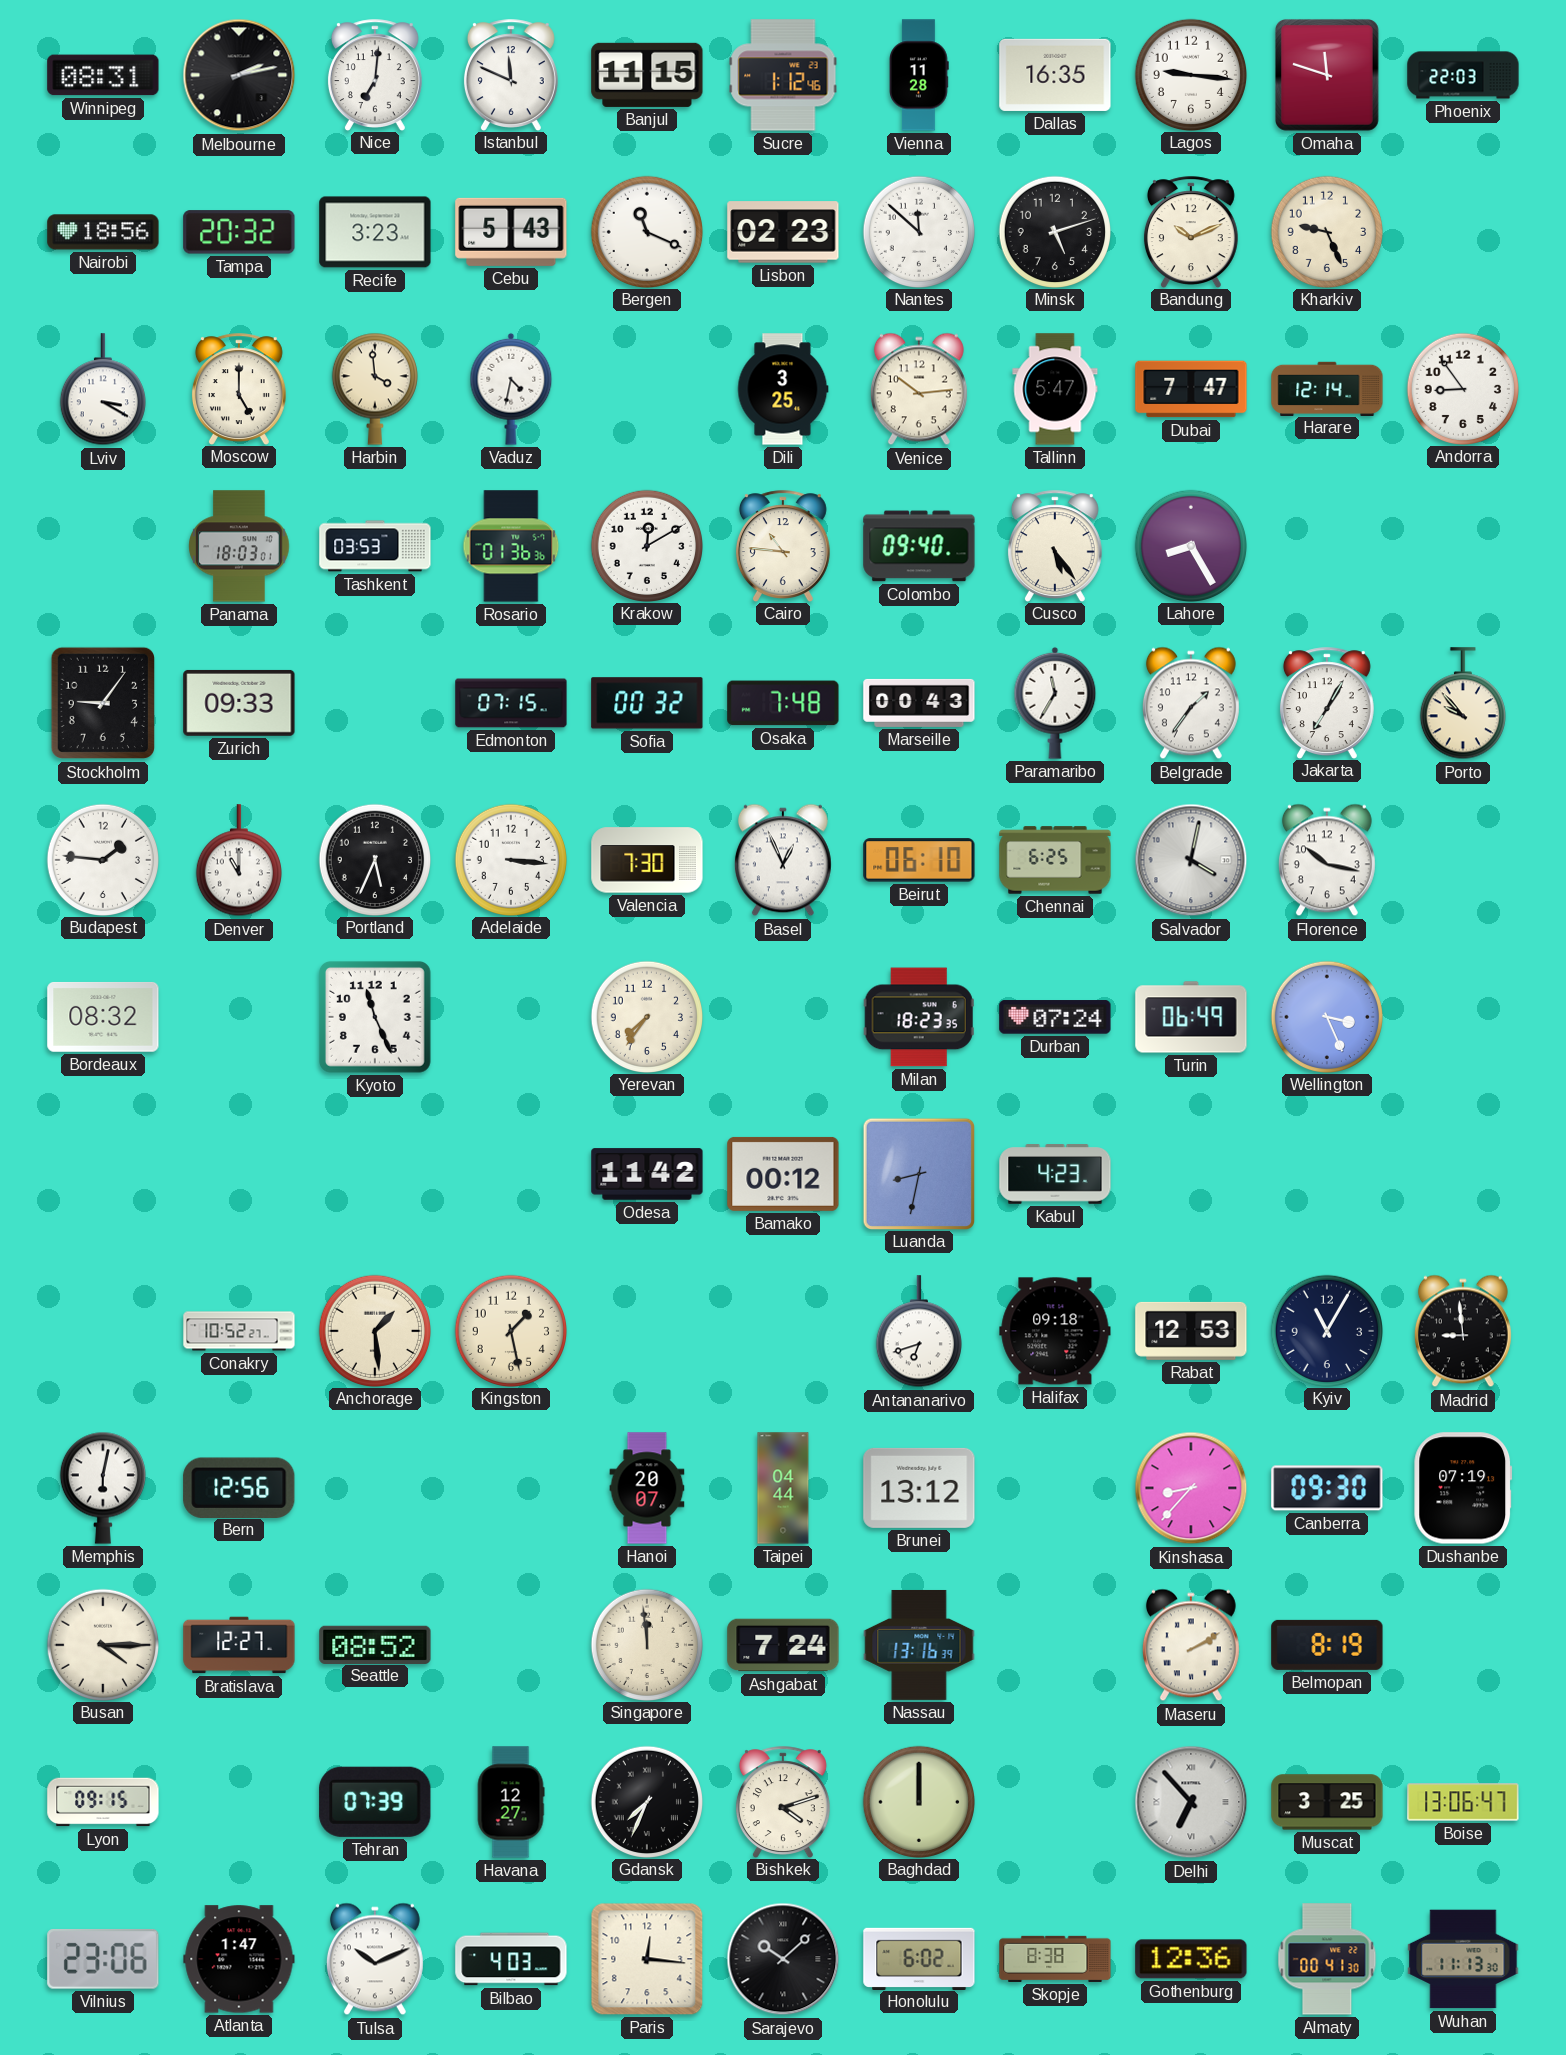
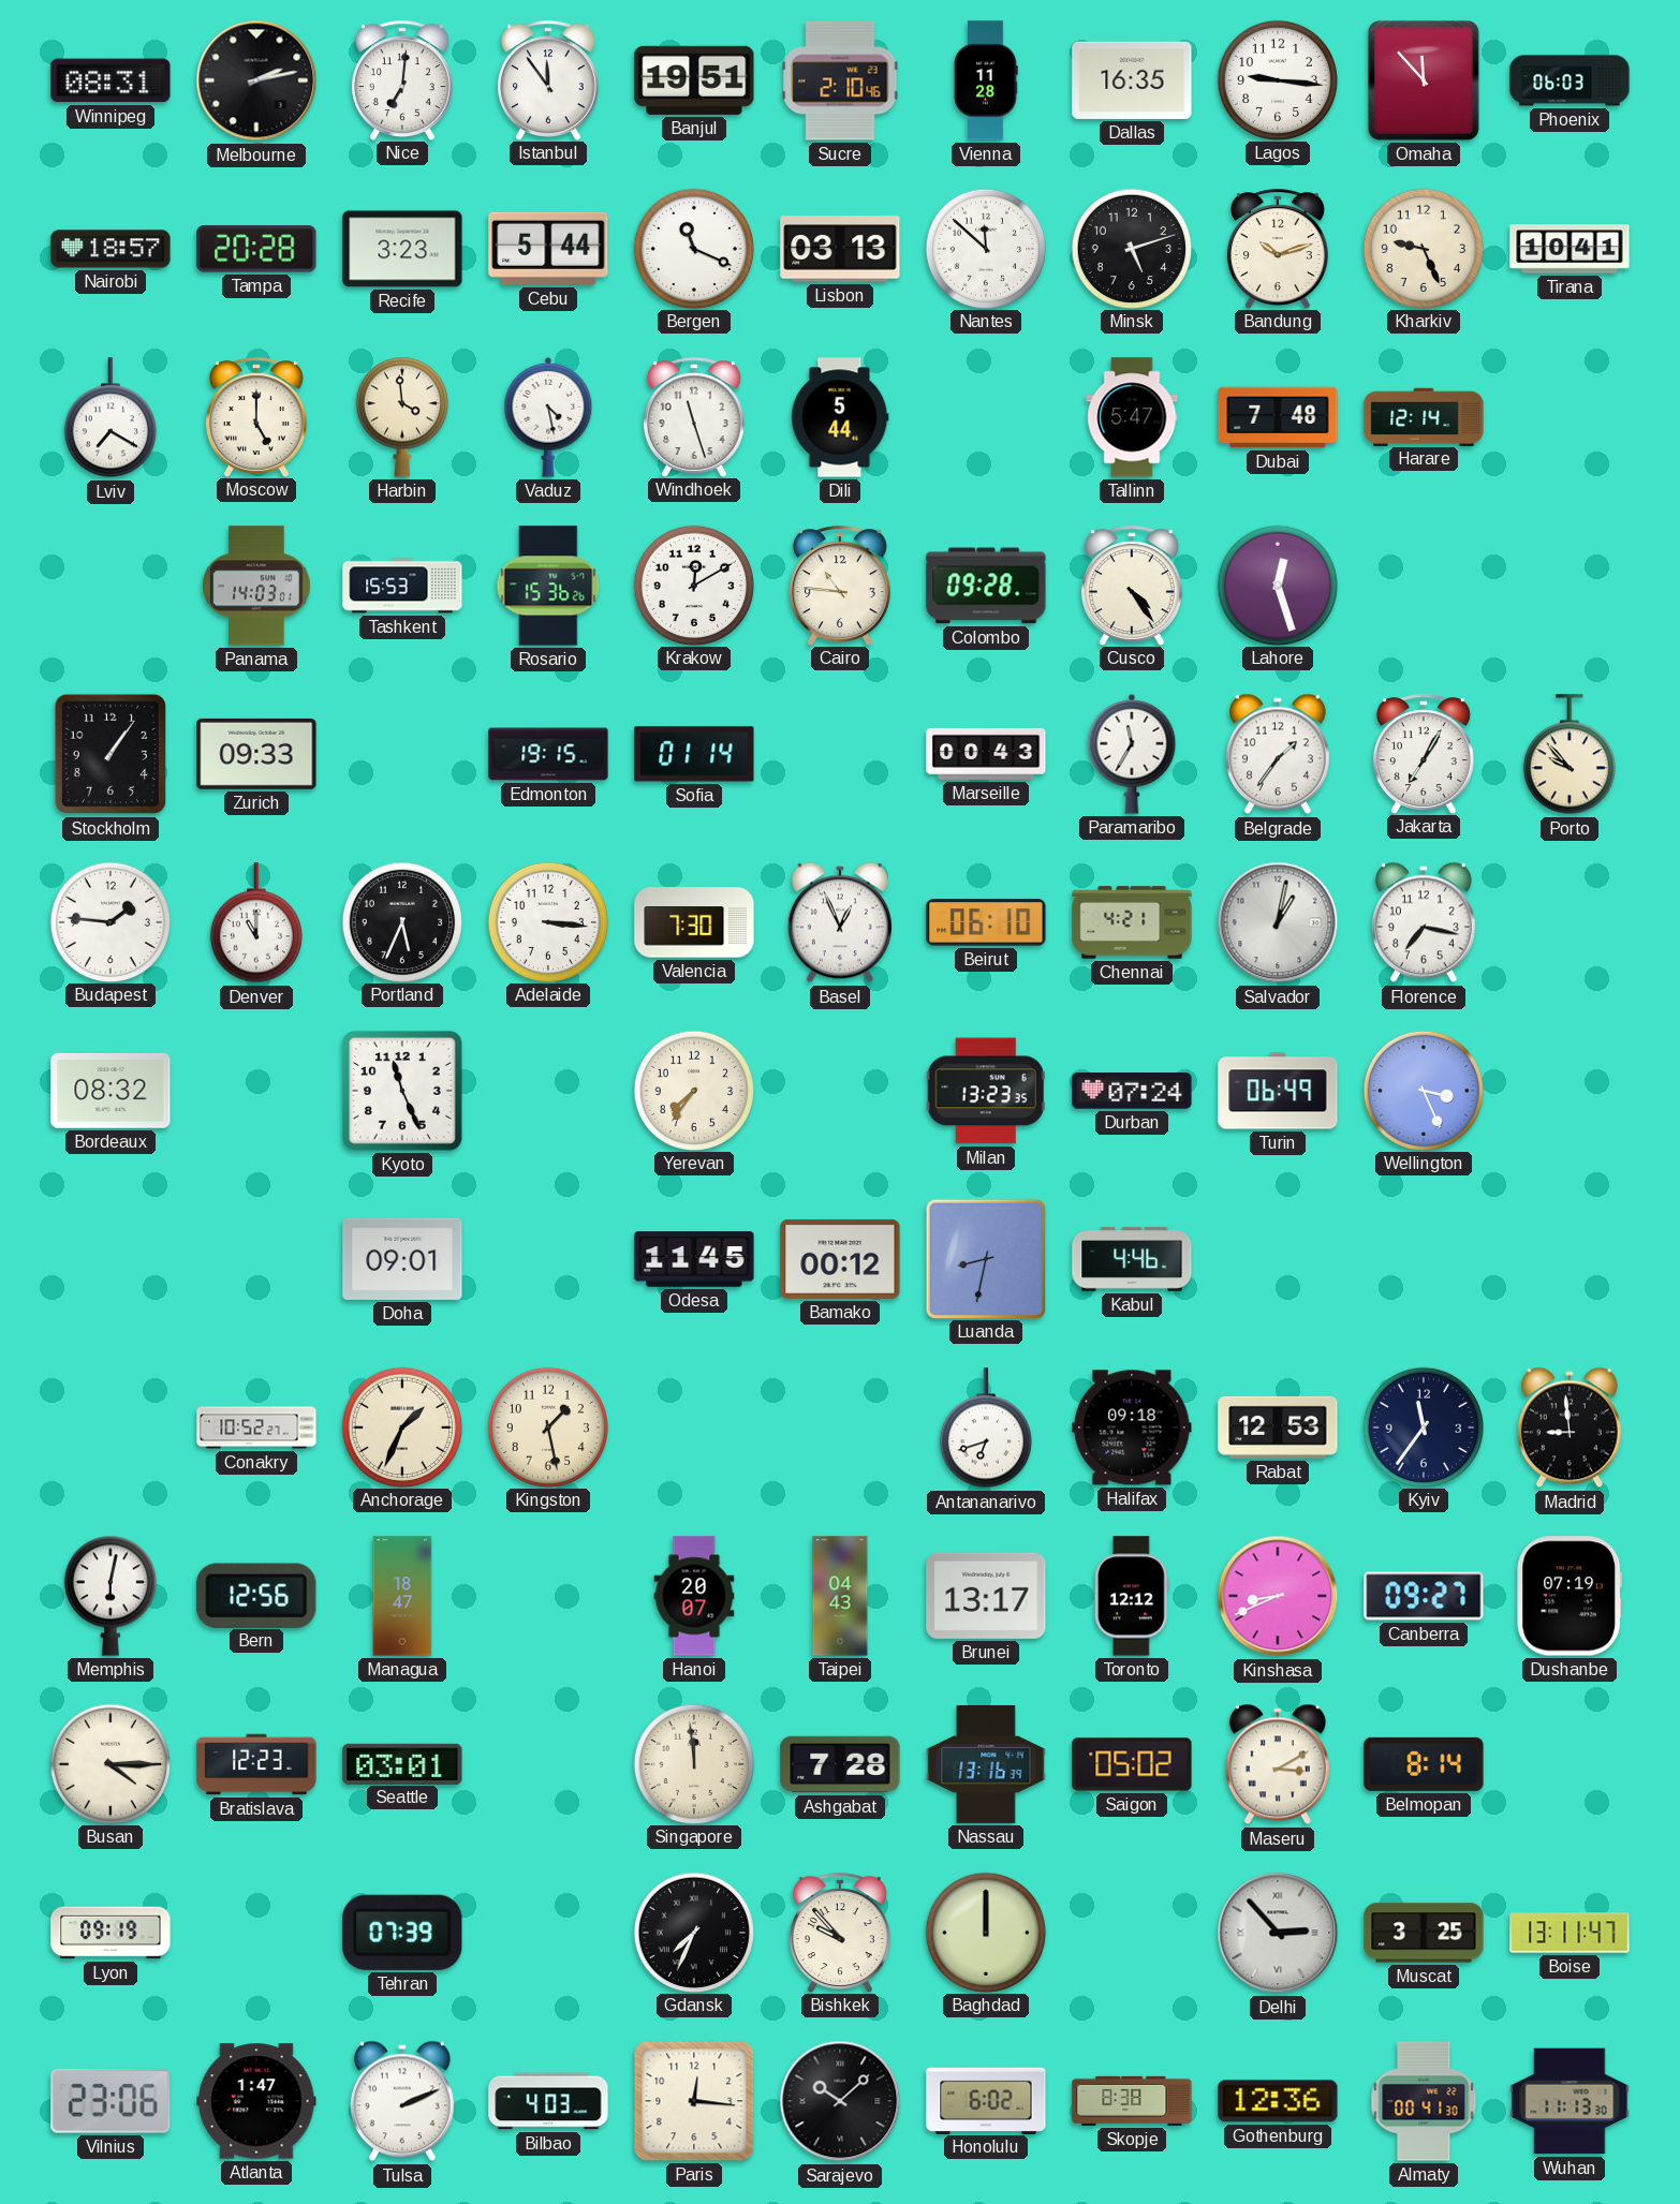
Istanbul: 11:49 -> 11:54
Banjul: 11:15 -> 19:51
Sucre: 1:12 -> 2:10
Omaha: 11:48 -> 11:53
Phoenix: 22:03 -> 06:03
Nairobi: 18:56 -> 18:57
Tampa: 20:32 -> 20:28
Cebu: 5:43 -> 5:44
Lisbon: 02:23 -> 03:13
Bandung: 10:11 -> 10:12
Tirana: none -> 10:41
Lviv: 3:20 -> 7:20
Vaduz: 4:32 -> 4:28
Windhoek: none -> 11:27
Dili: 3:25 -> 5:44
Venice: 10:14 -> none
Dubai: 7:47 -> 7:48
Andorra: 8:54 -> none
Panama: 18:03 -> 14:03
Tashkent: 03:53 -> 15:53
Rosario: 01:36 -> 15:36
Colombo: 09:40 -> 09:28
Cusco: 5:24 -> 4:24
Lahore: 8:25 -> 12:27
Stockholm: 9:06 -> 1:06
Edmonton: 07:15 -> 19:15
Sofia: 00:32 -> 01:14
Osaka: 7:48 -> none
Chennai: 6:25 -> 4:21
Salvador: 4:02 -> 1:02
Florence: 10:17 -> 7:17
Milan: 18:23 -> 13:23
Doha: none -> 09:01
Odesa: 11:42 -> 11:45
Kabul: 4:23 -> 4:46
Anchorage: 1:29 -> 1:34
Kyiv: 11:05 -> 11:36
Managua: none -> 18:47
Taipei: 04:44 -> 04:43
Brunei: 13:12 -> 13:17
Toronto: none -> 12:12
Kinshasa: 8:37 -> 8:41
Canberra: 09:30 -> 09:27
Bratislava: 12:27 -> 12:23
Seattle: 08:52 -> 03:01
Ashgabat: 7:24 -> 7:28
Saigon: none -> 05:02
Maseru: 2:10 -> 3:10
Belmopan: 8:19 -> 8:14
Lyon: 09:15 -> 09:19
Havana: 12:27 -> none
Bishkek: 4:12 -> 9:53
Delhi: 6:53 -> 2:53
Boise: 13:06 -> 13:11
Tulsa: 10:11 -> 2:11
